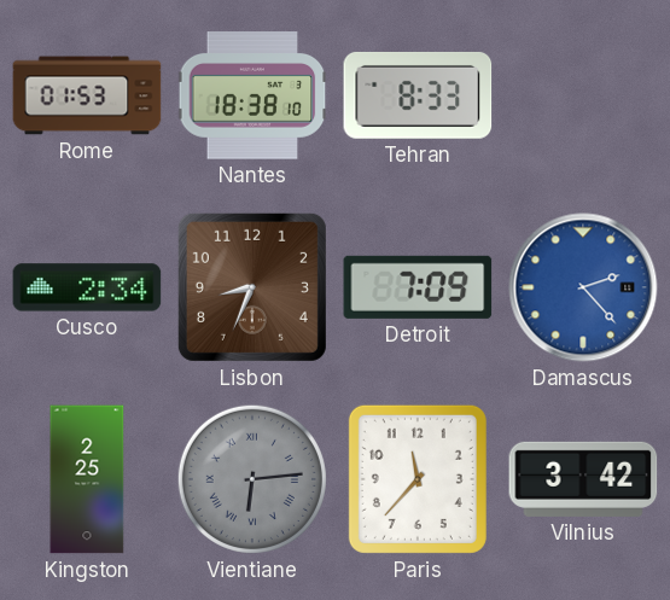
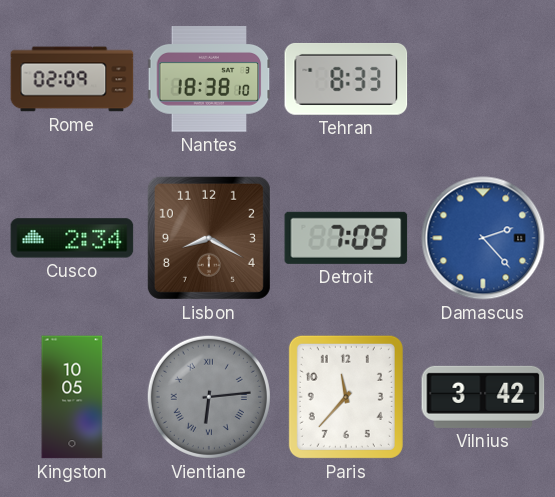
Rome: 01:53 -> 02:09
Lisbon: 8:34 -> 8:20
Kingston: 2:25 -> 10:05
